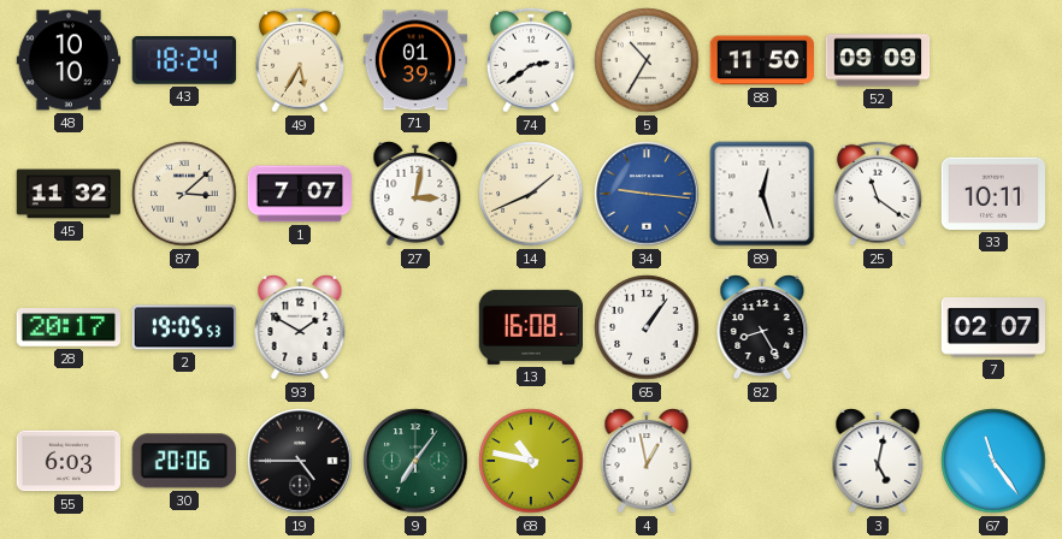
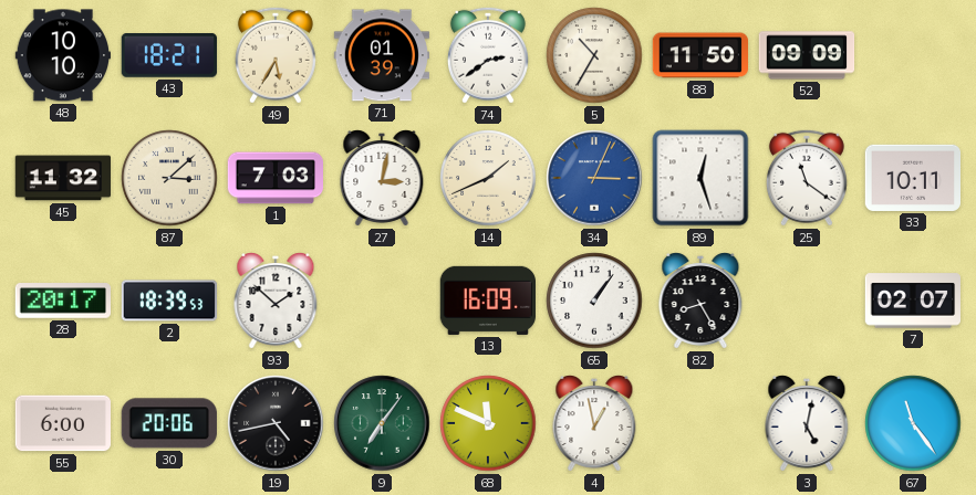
43: 18:24 -> 18:21
1: 7:07 -> 7:03
34: 9:16 -> 3:04
2: 19:05 -> 18:39
93: 1:50 -> 1:52
13: 16:08 -> 16:09
55: 6:03 -> 6:00
19: 4:45 -> 4:43
68: 10:47 -> 11:49
